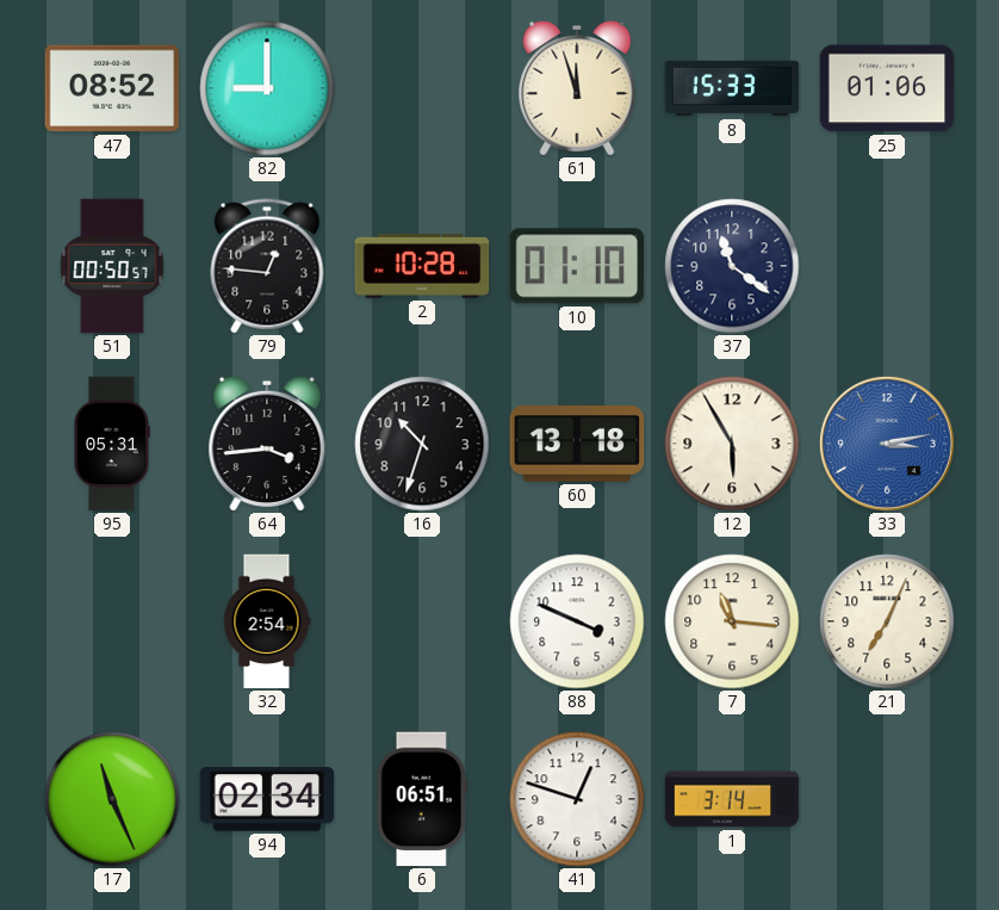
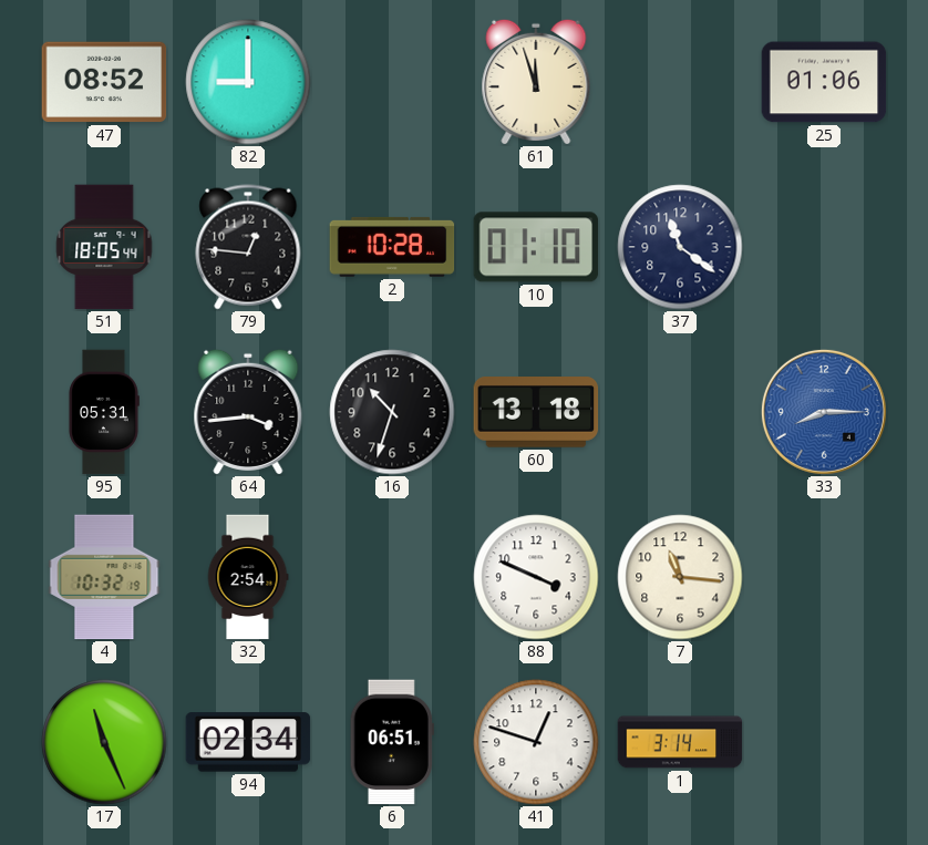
8: 15:33 -> none
51: 00:50 -> 18:05
12: 5:55 -> none
33: 3:13 -> 8:15
4: none -> 10:32
21: 7:04 -> none
